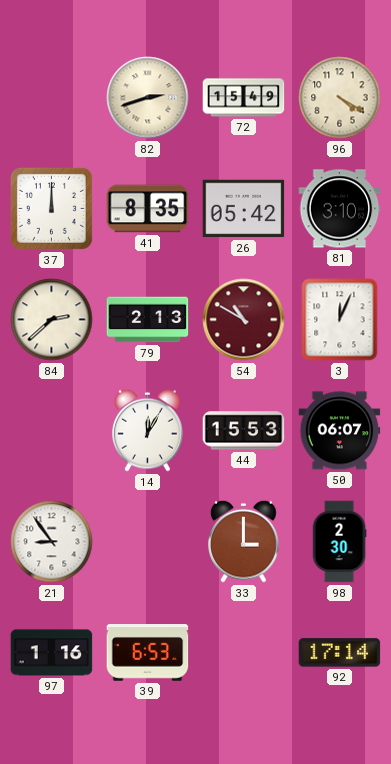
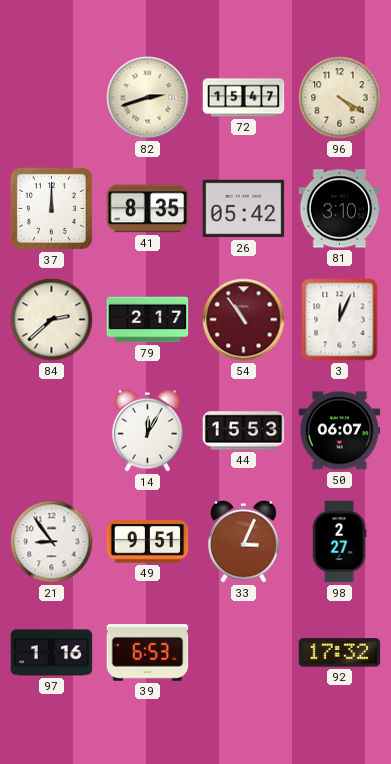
72: 15:49 -> 15:47
79: 2:13 -> 2:17
54: 10:50 -> 10:54
49: none -> 9:51
33: 3:00 -> 3:04
98: 2:30 -> 2:27
92: 17:14 -> 17:32
